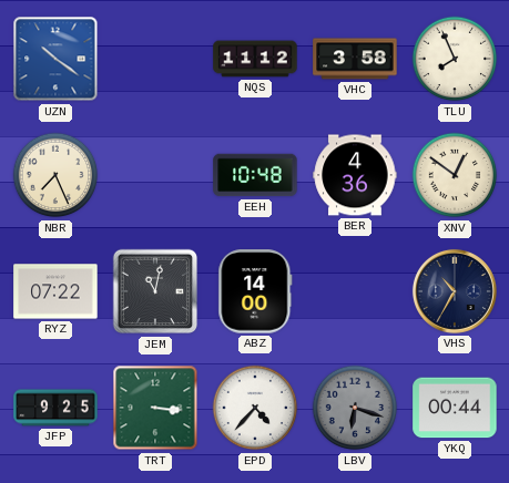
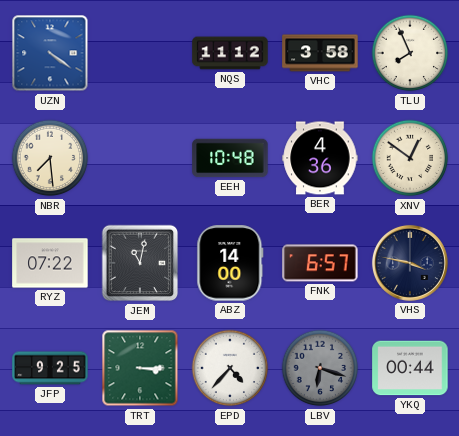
UZN: 10:21 -> 4:21
NBR: 7:26 -> 7:29
FNK: none -> 6:57
VHS: 10:35 -> 3:47
TRT: 3:16 -> 3:15
